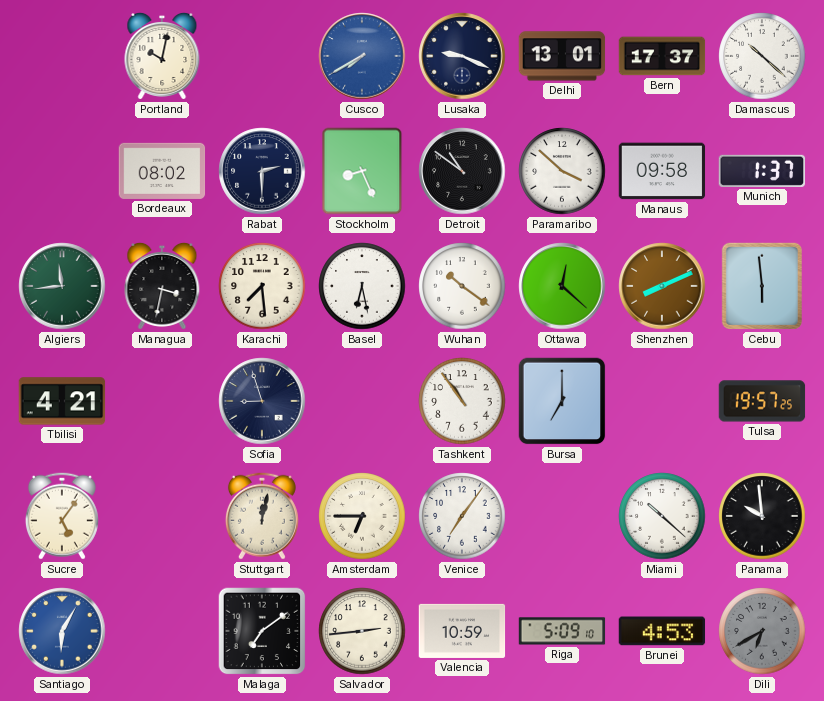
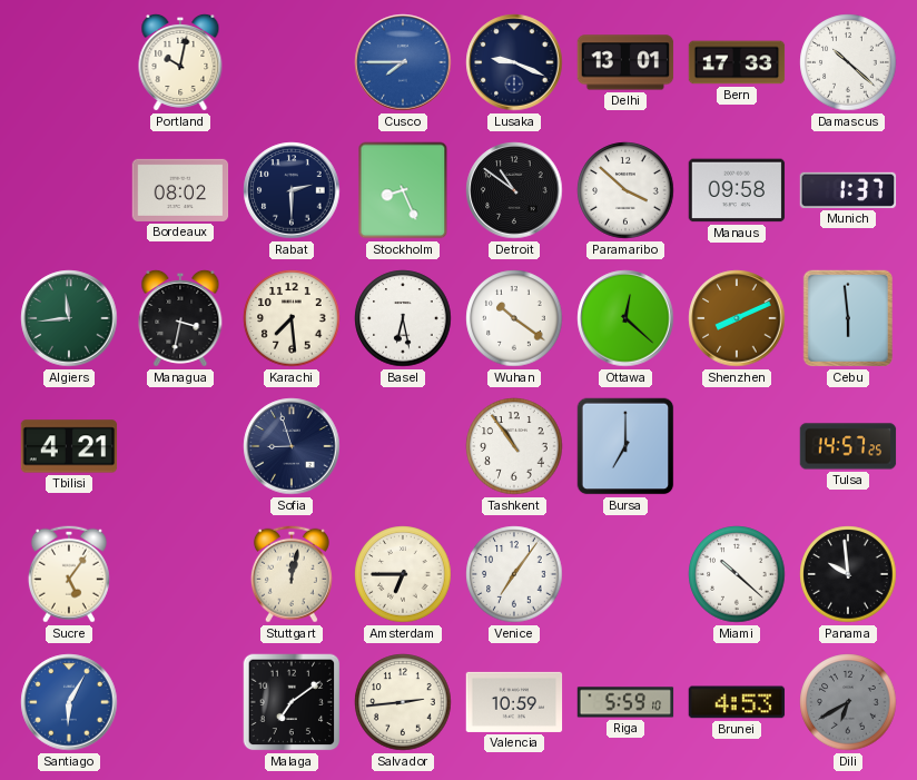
Cusco: 7:40 -> 7:45
Bern: 17:37 -> 17:33
Tulsa: 19:57 -> 14:57
Riga: 5:09 -> 5:59
